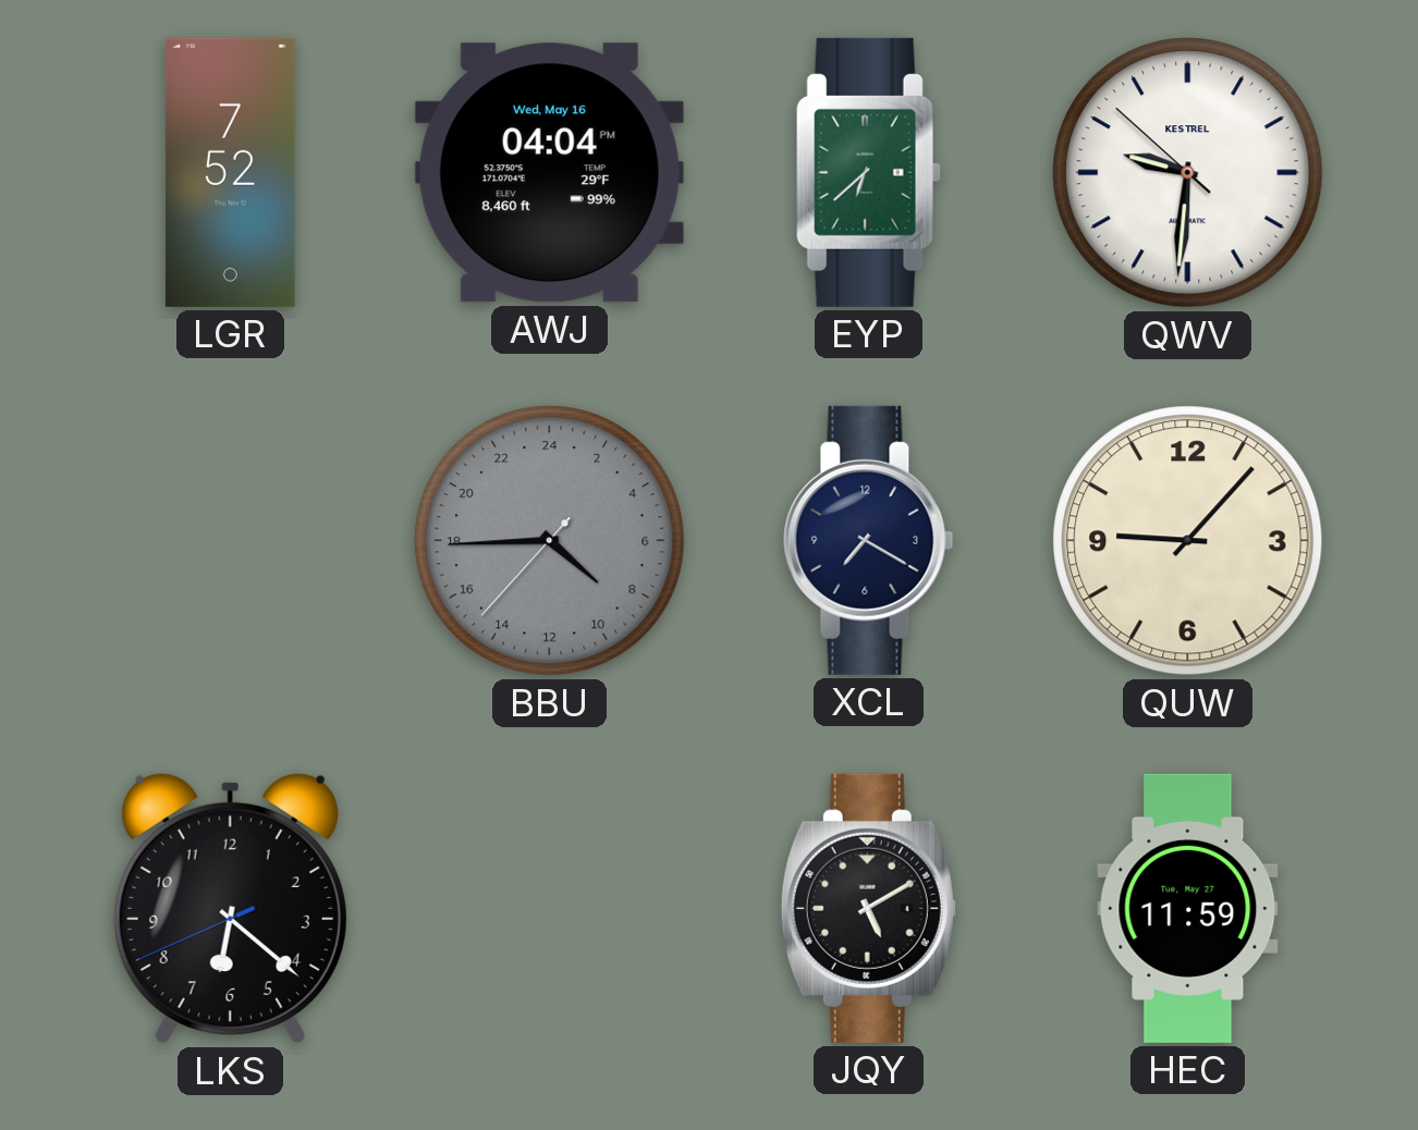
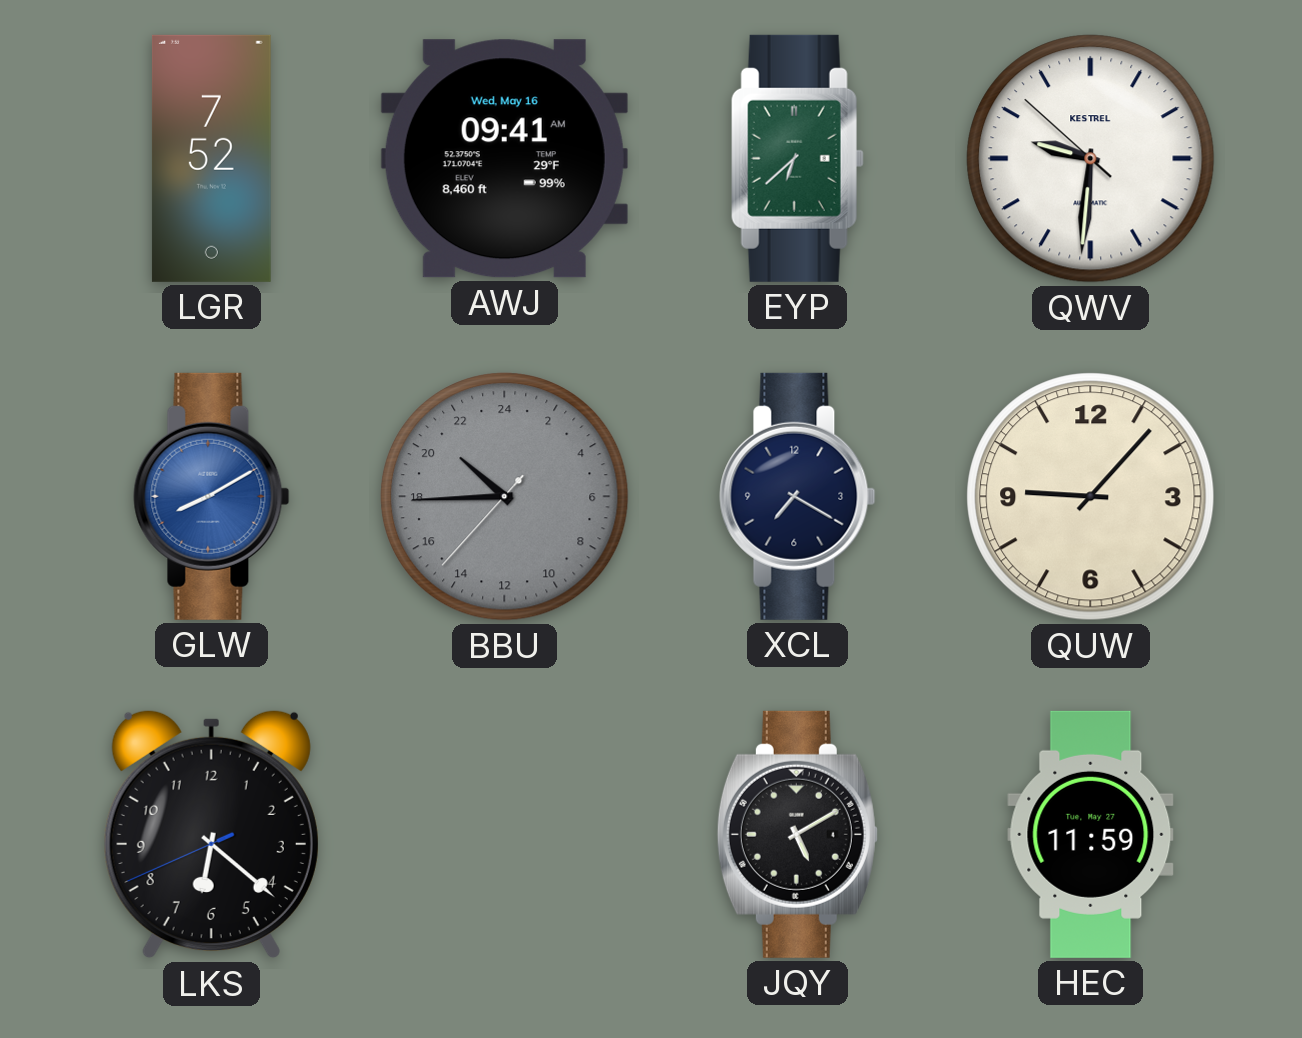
AWJ: 04:04 -> 09:41
GLW: none -> 8:10
BBU: 8:44 -> 20:44
